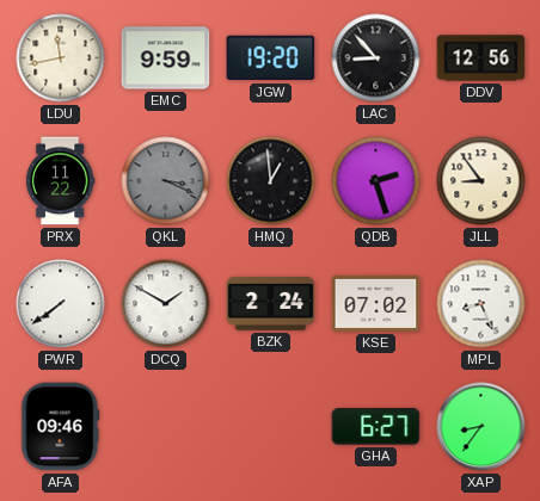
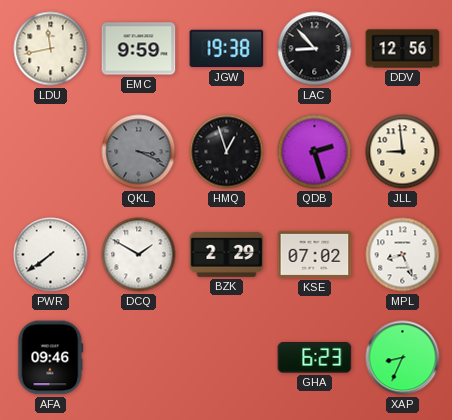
JGW: 19:20 -> 19:38
PRX: 11:22 -> none
HMQ: 12:59 -> 12:57
JLL: 8:54 -> 8:59
BZK: 2:24 -> 2:29
GHA: 6:27 -> 6:23
XAP: 8:36 -> 8:34
